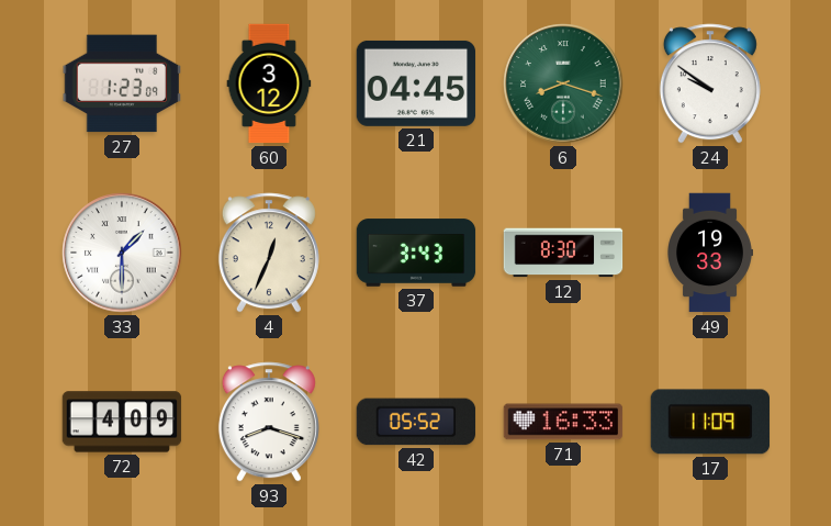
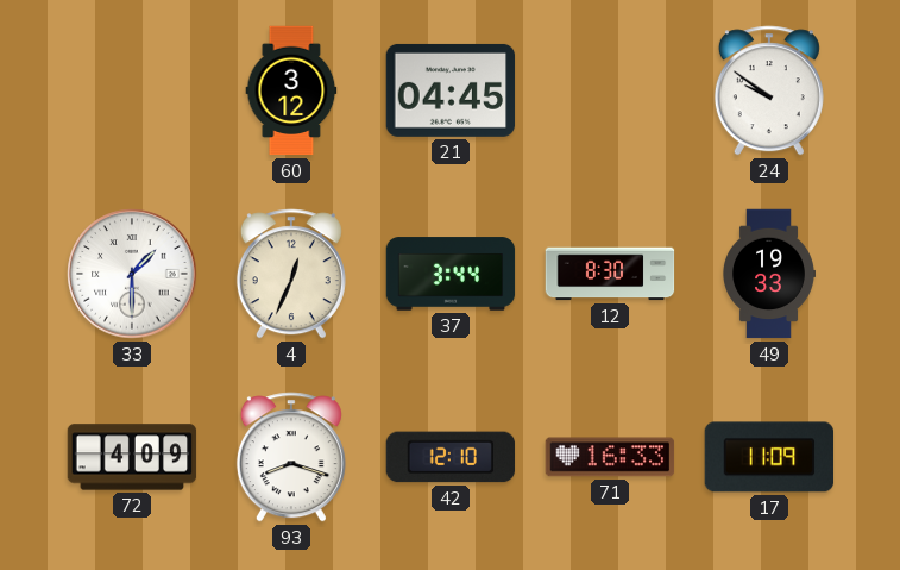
27: 1:23 -> none
6: 8:18 -> none
37: 3:43 -> 3:44
42: 05:52 -> 12:10
